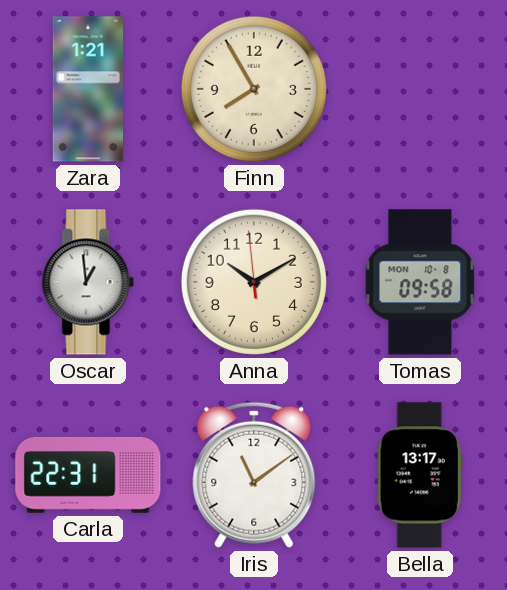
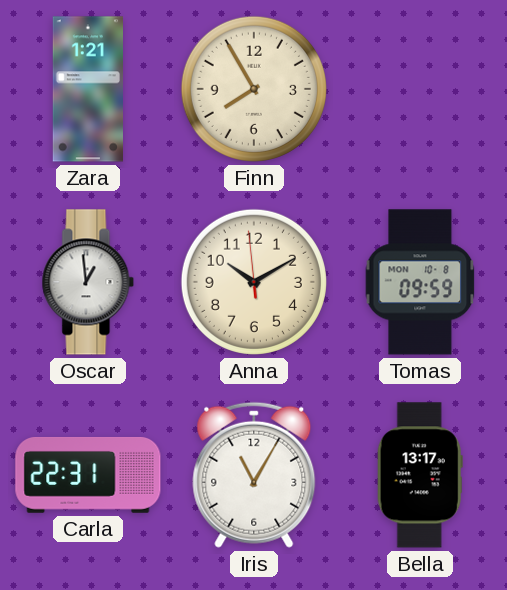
Tomas: 09:58 -> 09:59
Iris: 11:09 -> 11:05
